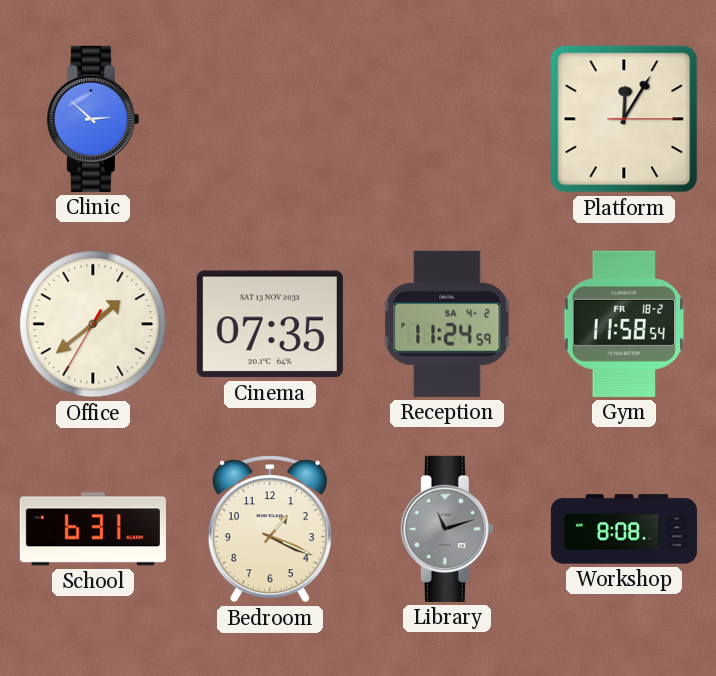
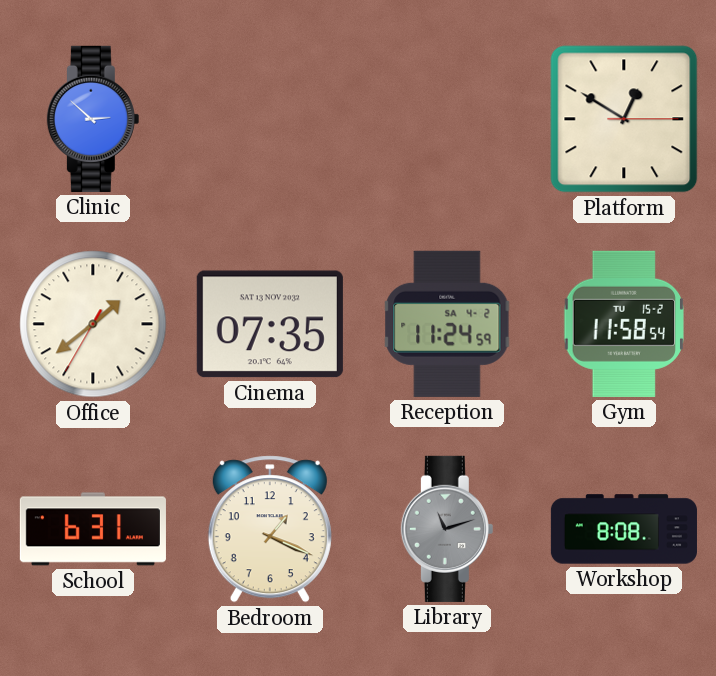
Platform: 12:05 -> 12:50
Gym date: FR 18-2 -> TU 15-2
